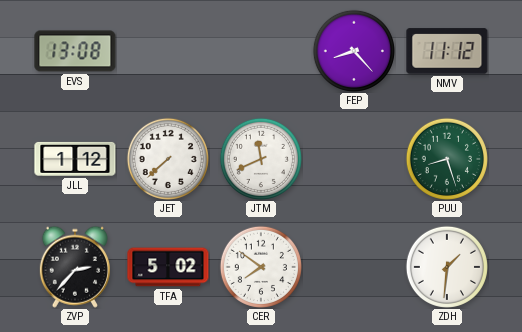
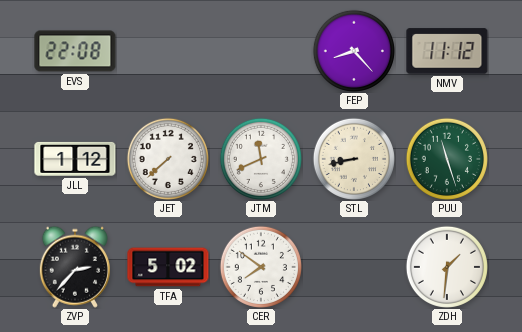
EVS: 13:08 -> 22:08
STL: none -> 8:43
PUU: 8:27 -> 11:27
